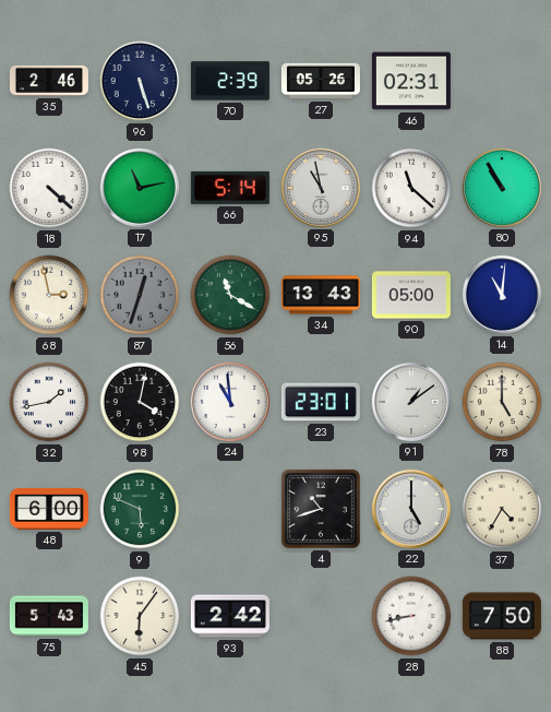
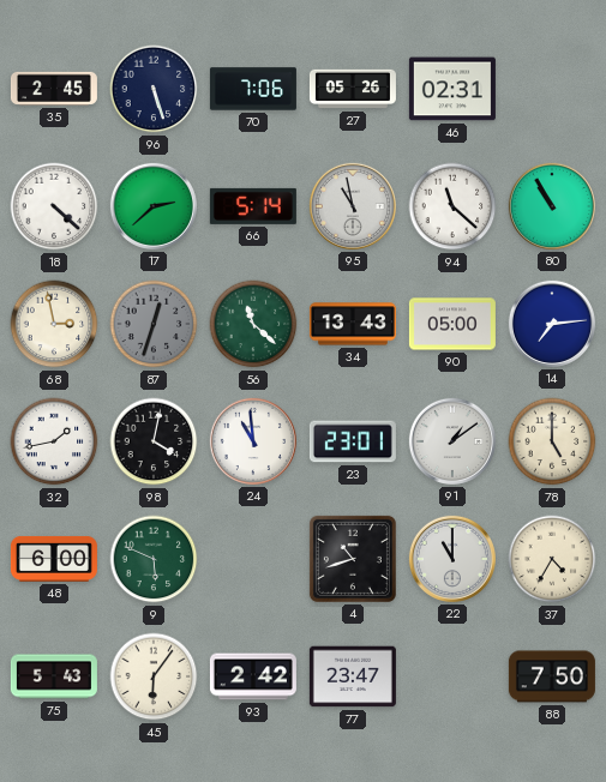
35: 2:46 -> 2:45
70: 2:39 -> 7:06
17: 11:13 -> 2:38
56: 11:20 -> 11:22
14: 11:01 -> 7:14
22: 5:00 -> 11:00
77: none -> 23:47
28: 8:43 -> none
